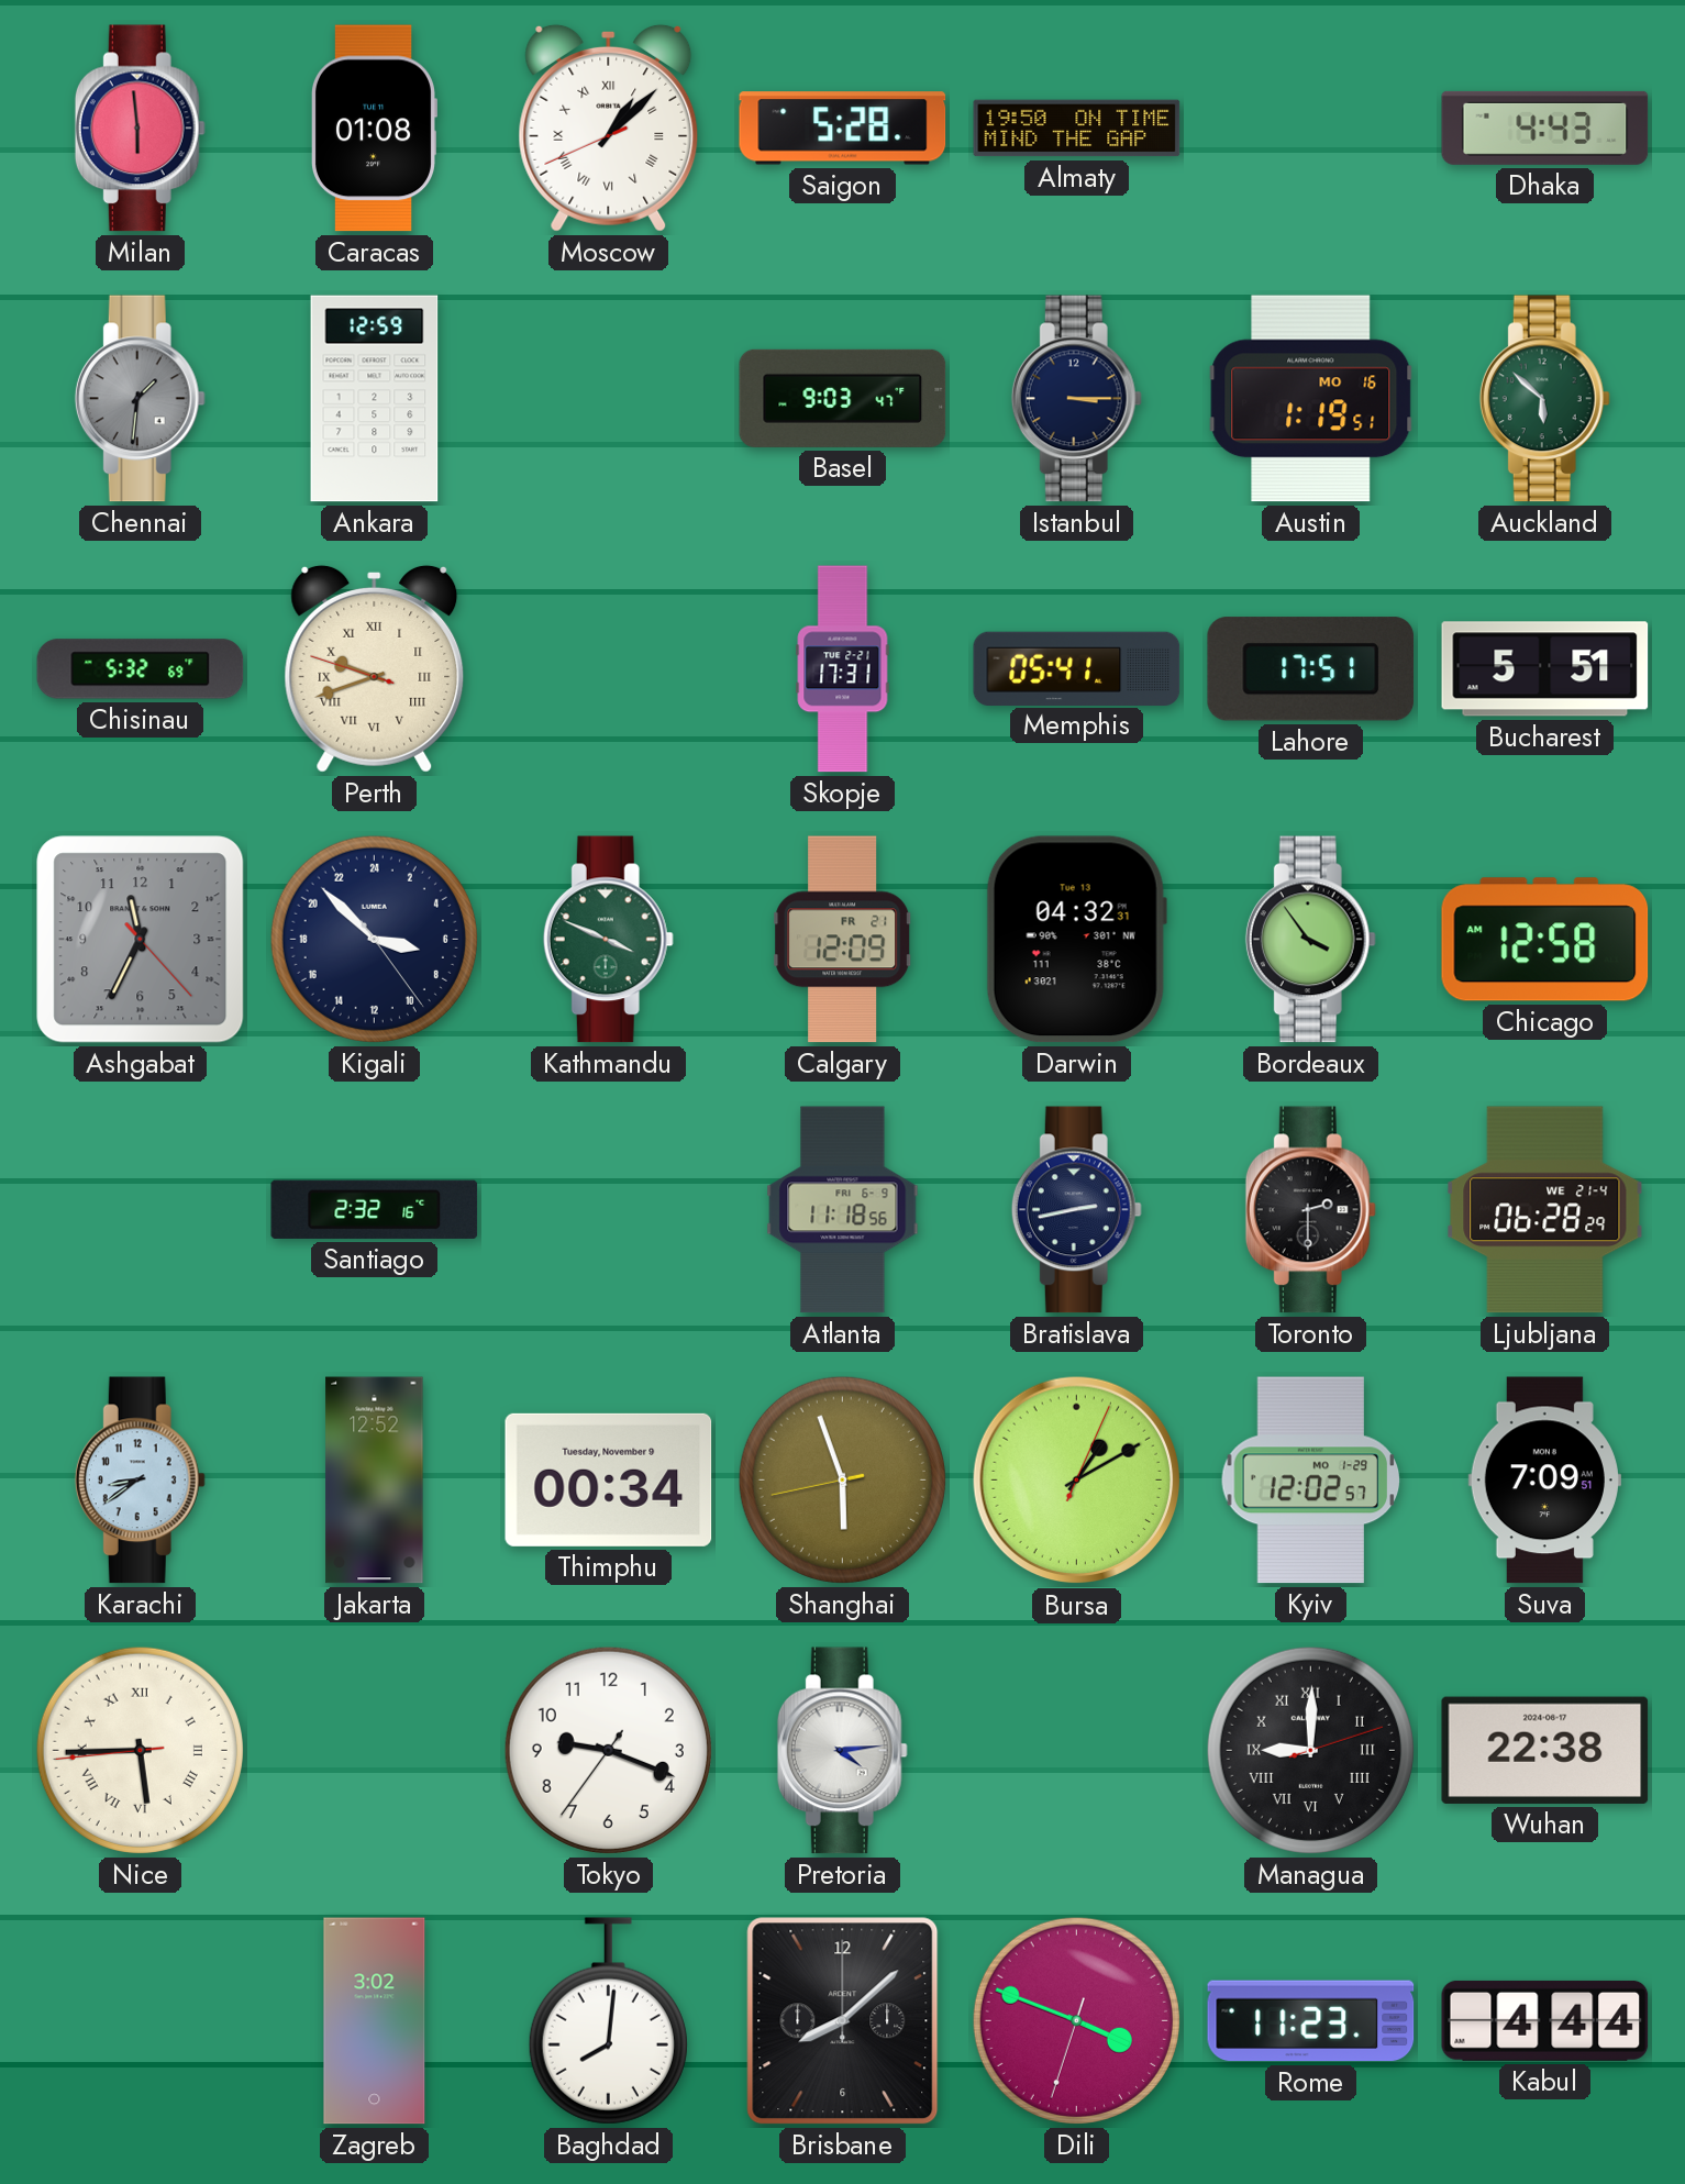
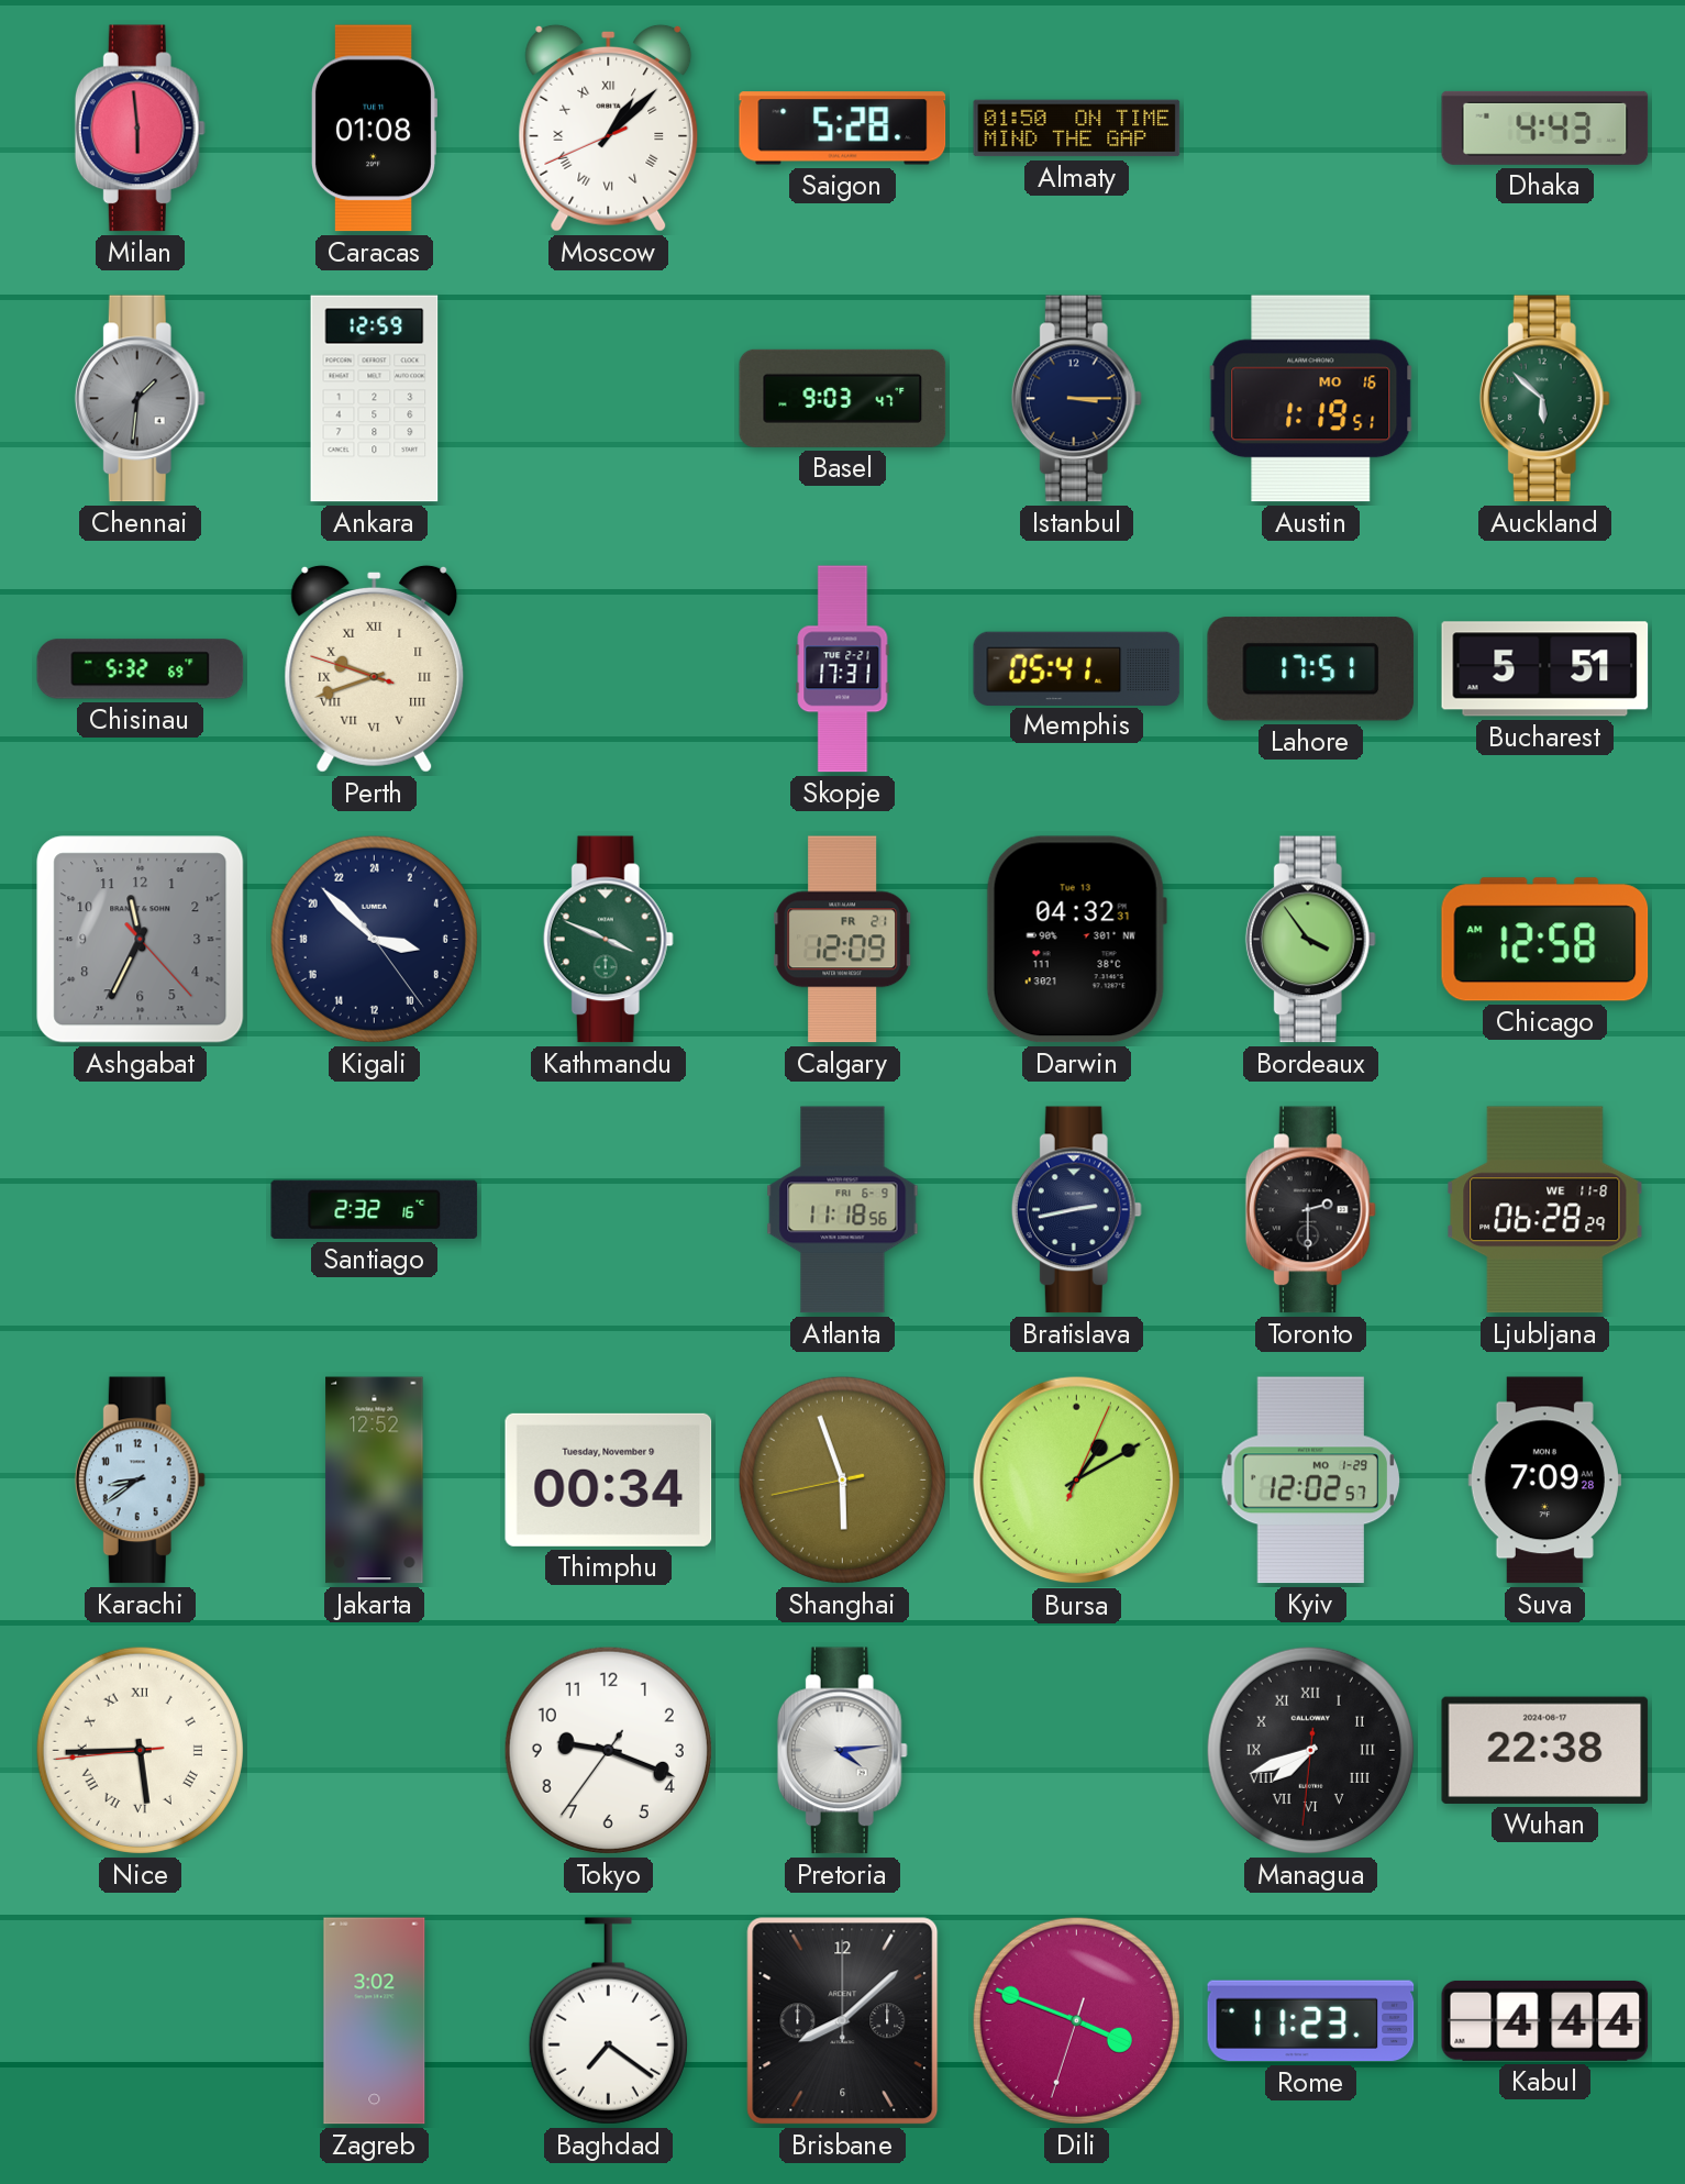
Almaty: 19:50 -> 01:50
Ljubljana date: WE 21-4 -> WE 11-8
Suva: 7:09:51 -> 7:09:28
Managua: 9:00 -> 7:41
Baghdad: 8:01 -> 7:21
